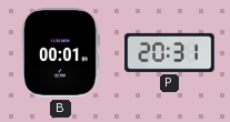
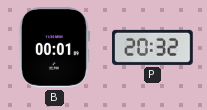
P: 20:31 -> 20:32
